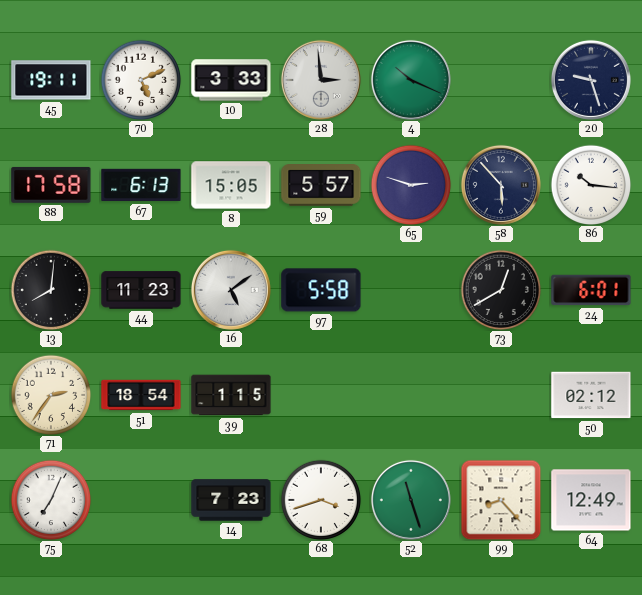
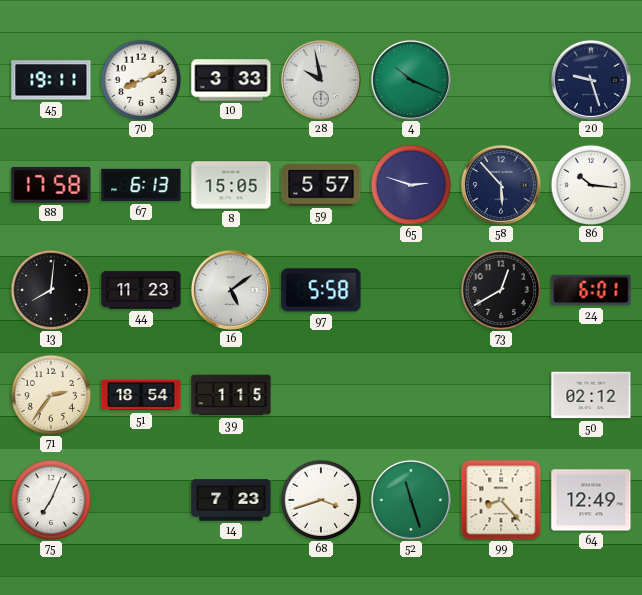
70: 5:11 -> 8:11
28: 2:59 -> 9:58
